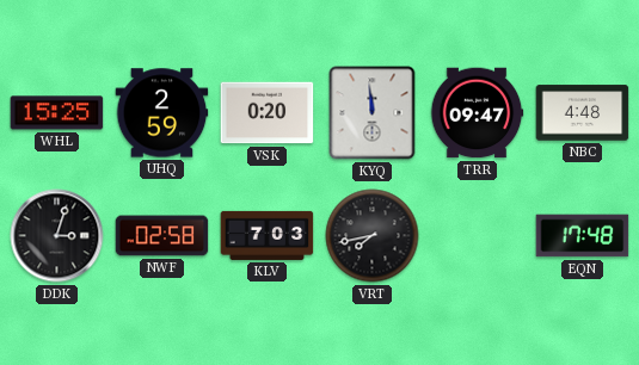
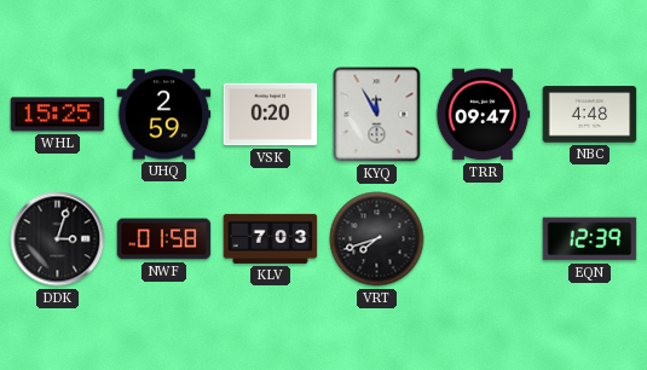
KYQ: 11:59 -> 11:55
NWF: 02:58 -> 01:58
VRT: 7:43 -> 7:42
EQN: 17:48 -> 12:39
